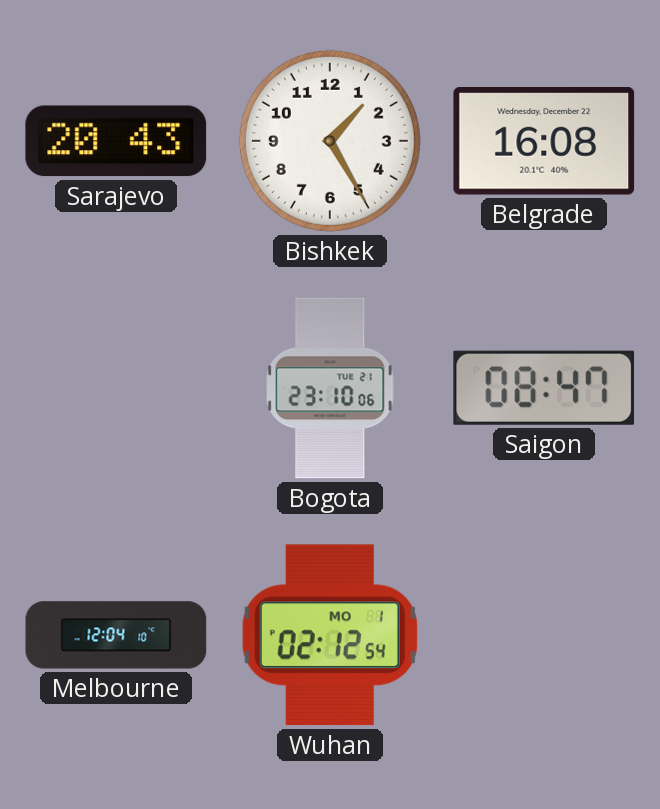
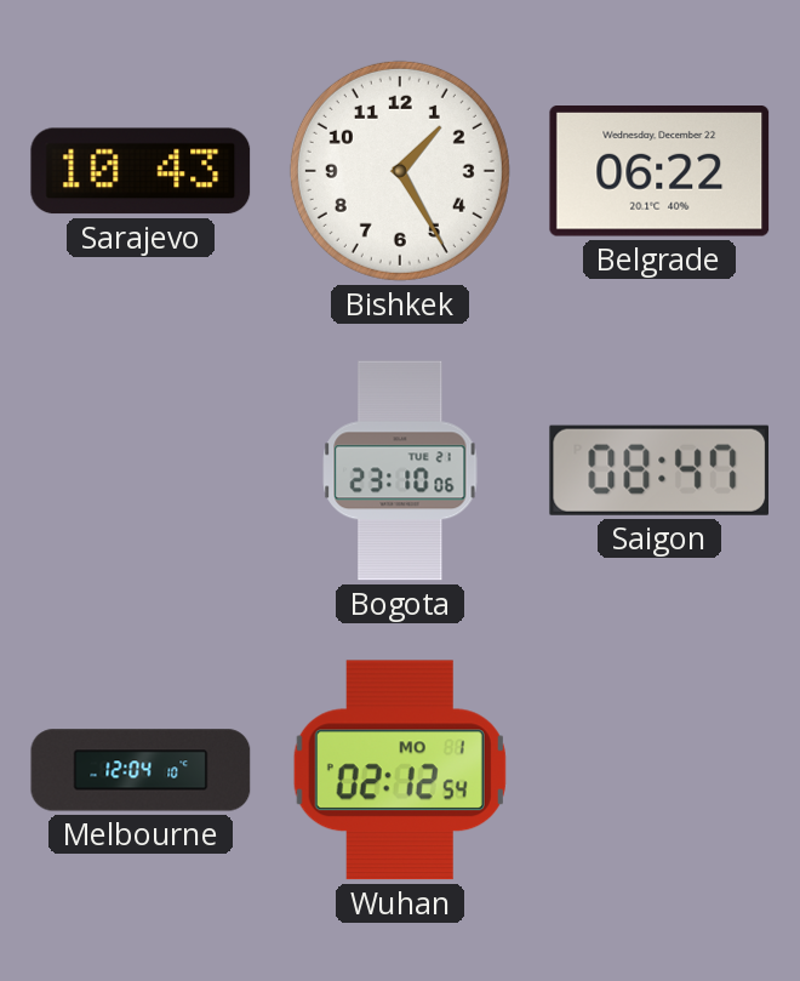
Sarajevo: 20:43 -> 10:43
Belgrade: 16:08 -> 06:22
